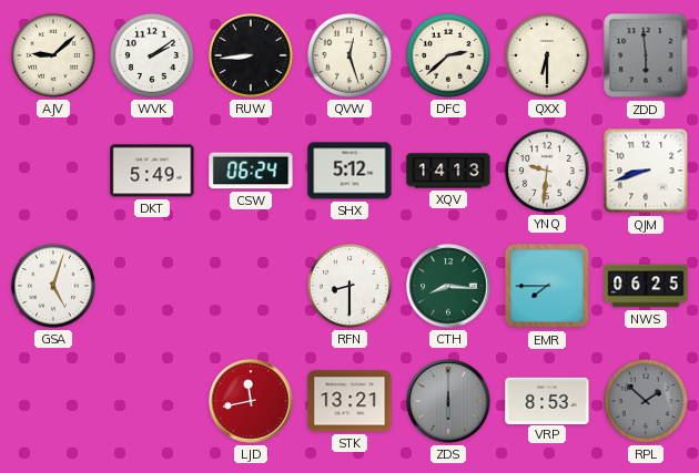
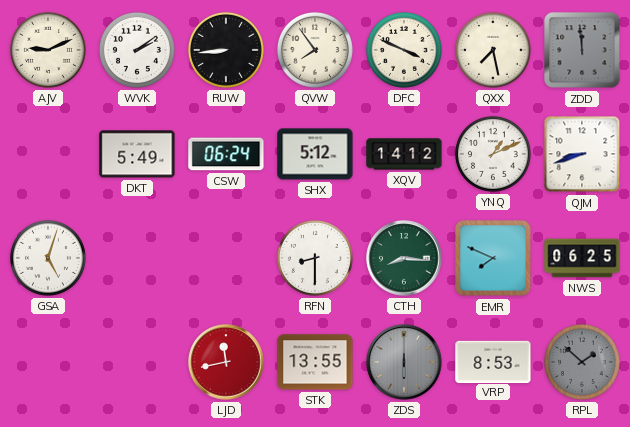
AJV: 9:08 -> 9:11
QVW: 12:27 -> 7:54
DFC: 2:38 -> 3:49
QXX: 6:30 -> 7:28
ZDD: 5:59 -> 11:59
XQV: 14:13 -> 14:12
YNQ: 9:31 -> 1:11
EMR: 7:45 -> 7:49
STK: 13:21 -> 13:55
